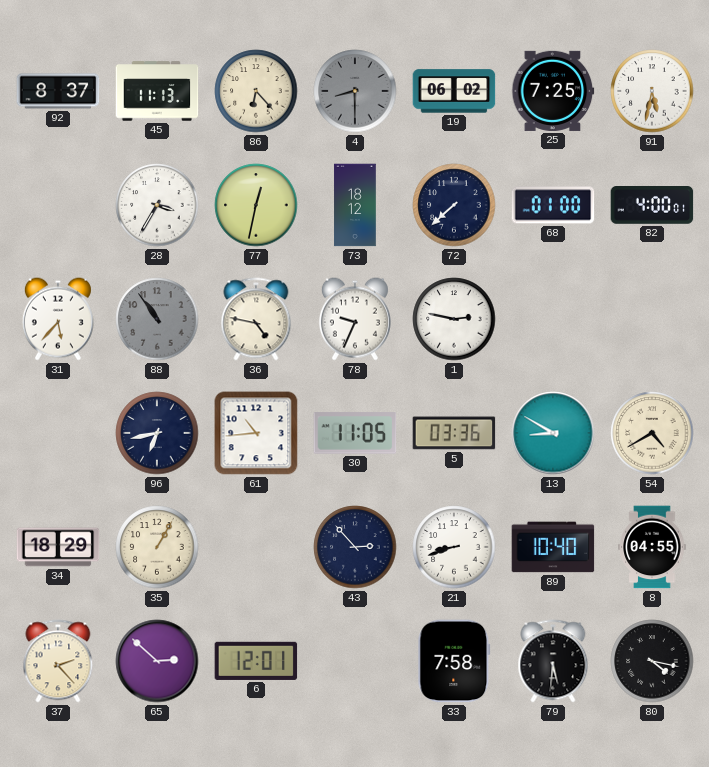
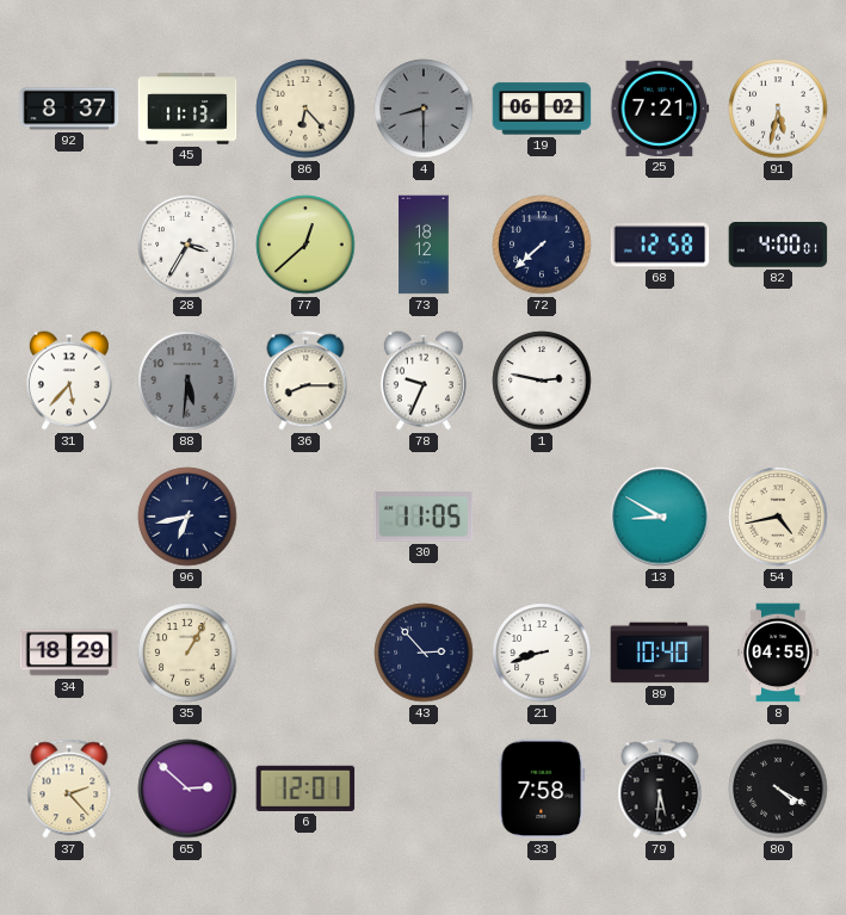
25: 7:25 -> 7:21
77: 12:32 -> 12:38
68: 01:00 -> 12:58
88: 10:54 -> 5:31
36: 4:47 -> 8:15
61: 10:44 -> none
5: 03:36 -> none
54: 4:40 -> 4:43
80: 4:17 -> 4:20
